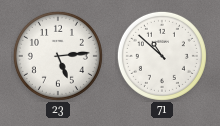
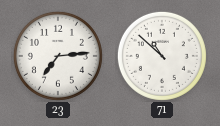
23: 5:14 -> 7:14
